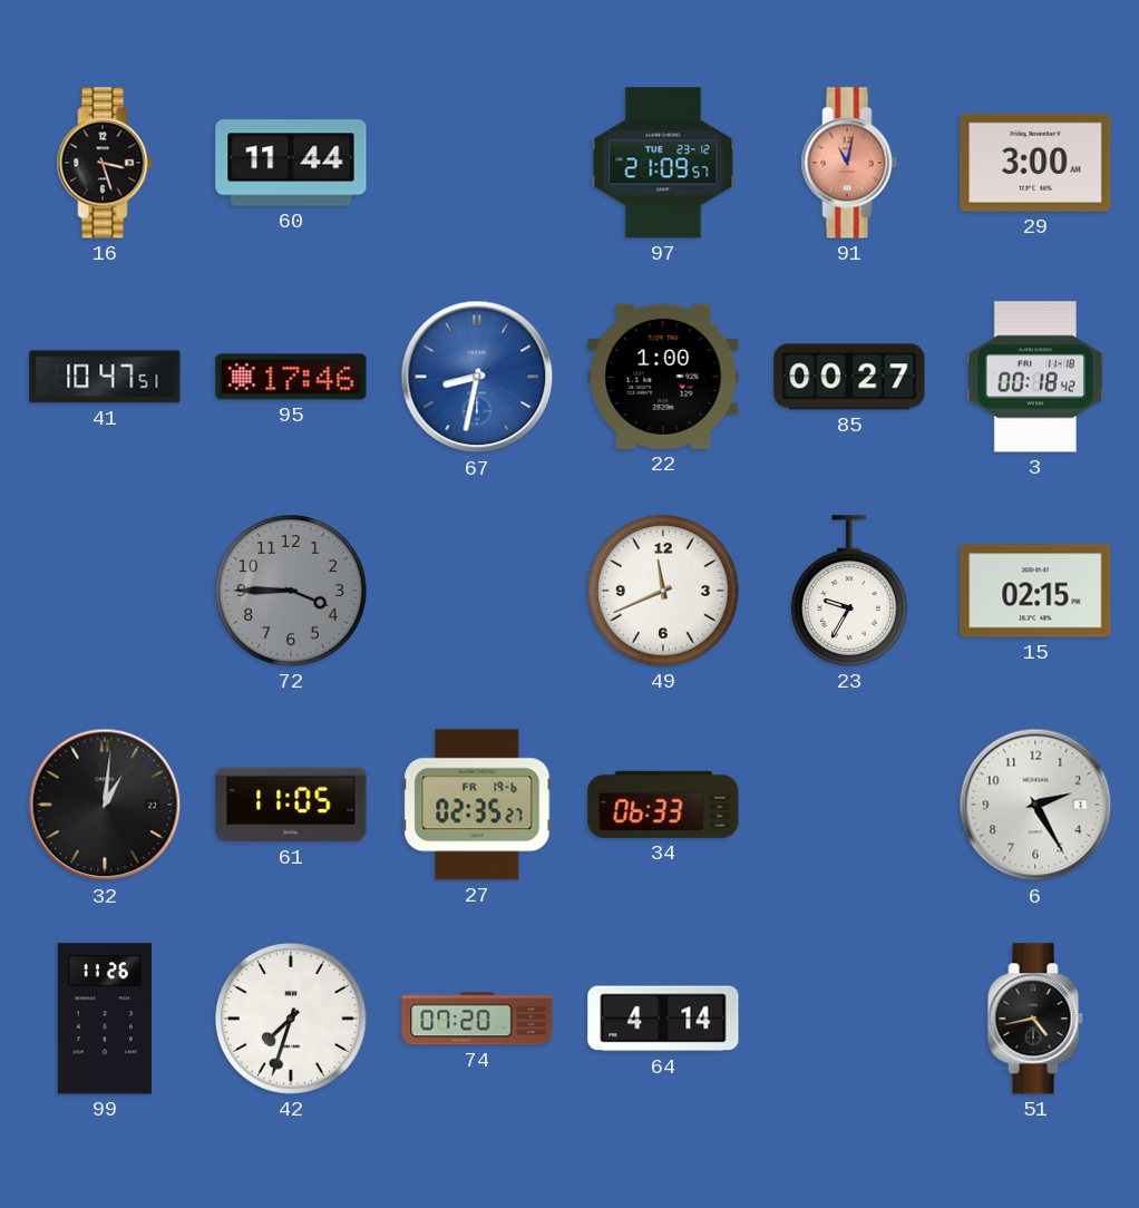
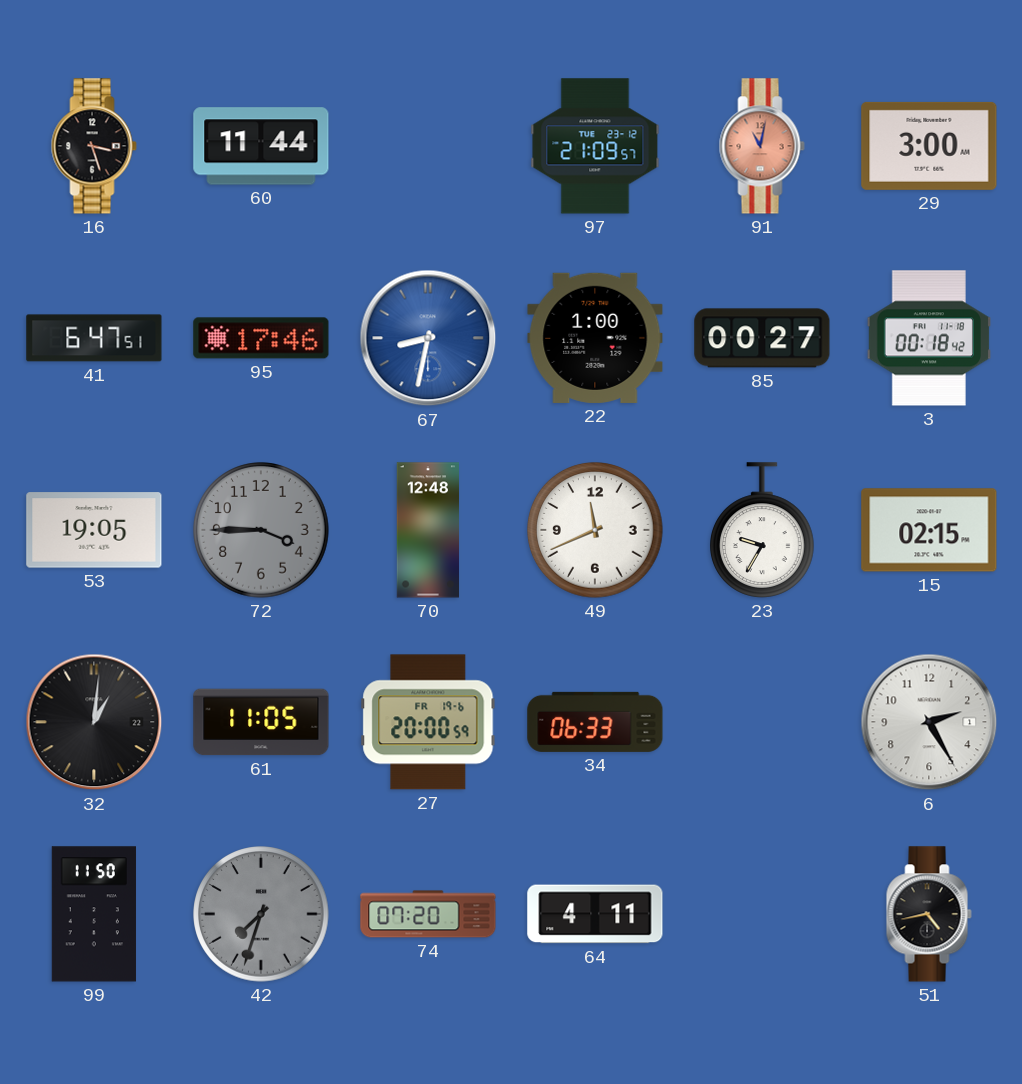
41: 10:47 -> 6:47
53: none -> 19:05
70: none -> 12:48
27: 02:35 -> 20:00
99: 11:26 -> 11:50
42 dial: white -> grey
64: 4:14 -> 4:11
